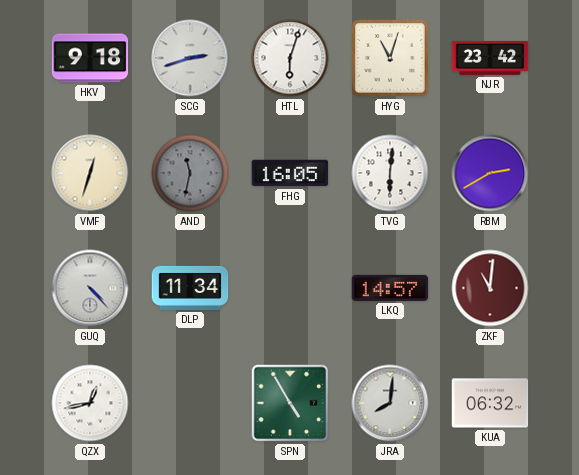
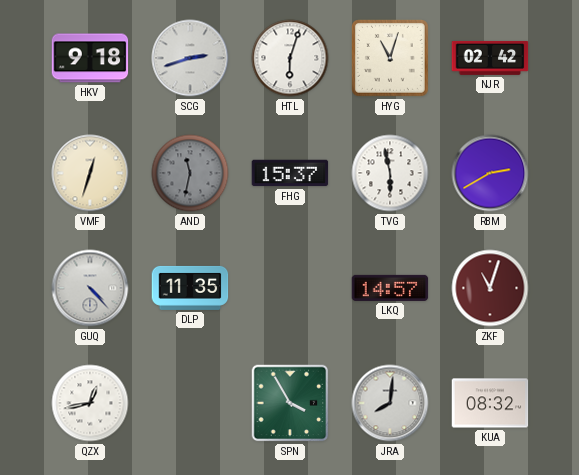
NJR: 23:42 -> 02:42
FHG: 16:05 -> 15:37
TVG: 6:01 -> 5:58
DLP: 11:34 -> 11:35
ZKF: 11:01 -> 11:03
SPN: 4:55 -> 3:55
KUA: 06:32 -> 08:32
